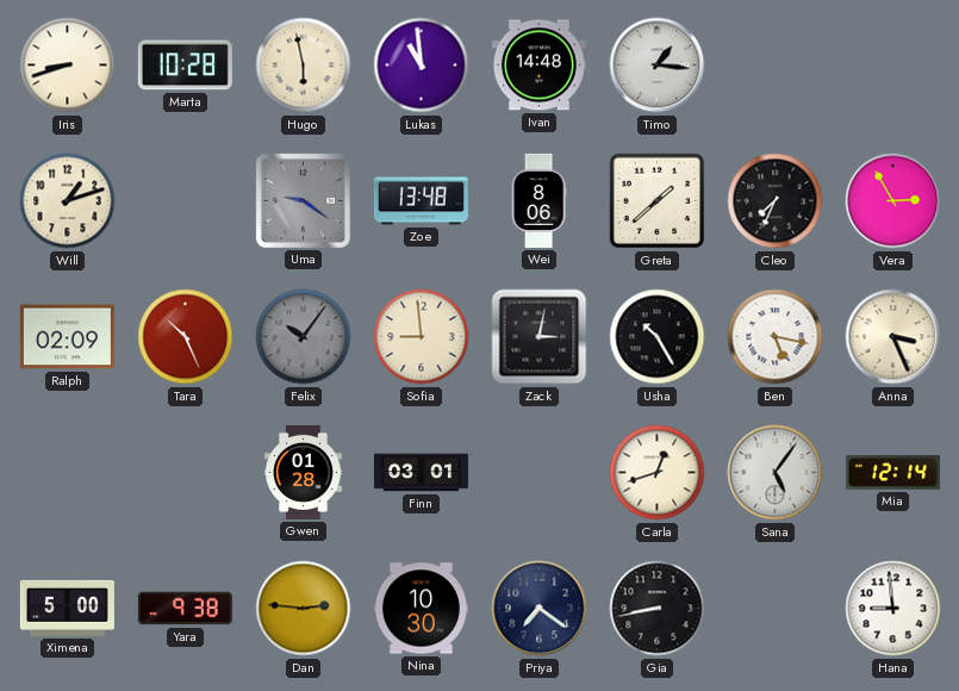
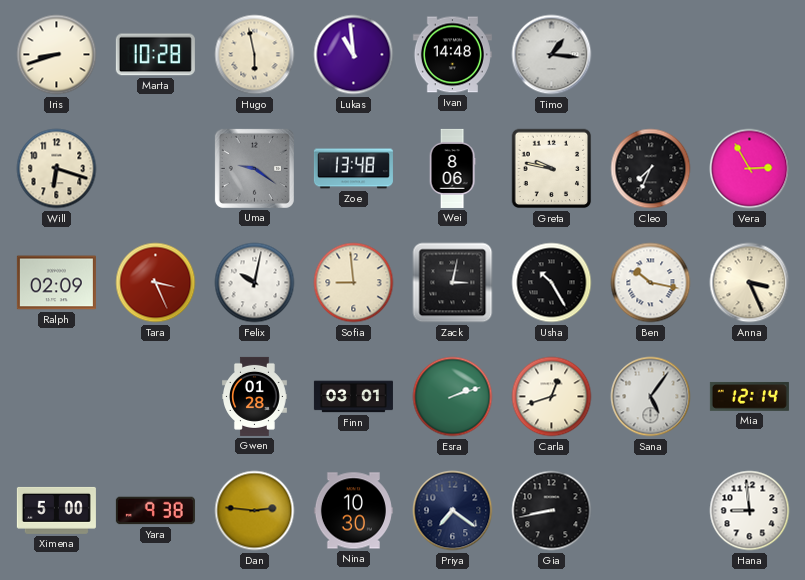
Will: 1:12 -> 6:18
Greta: 1:38 -> 9:47
Tara: 10:26 -> 3:26
Felix: 10:06 -> 10:02
Felix dial: grey -> white
Ben: 5:17 -> 10:17
Esra: none -> 2:12
